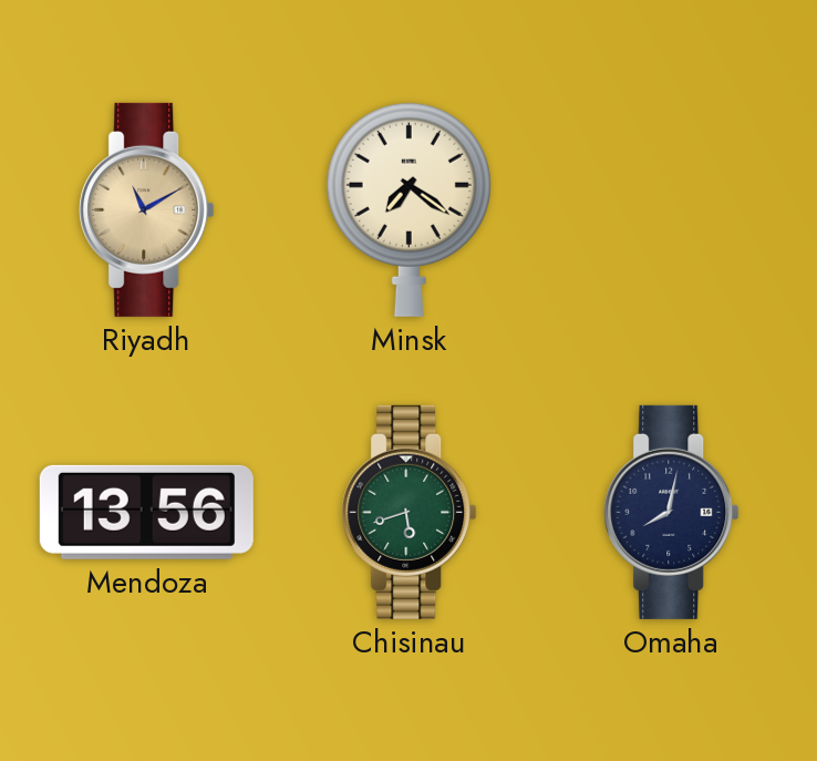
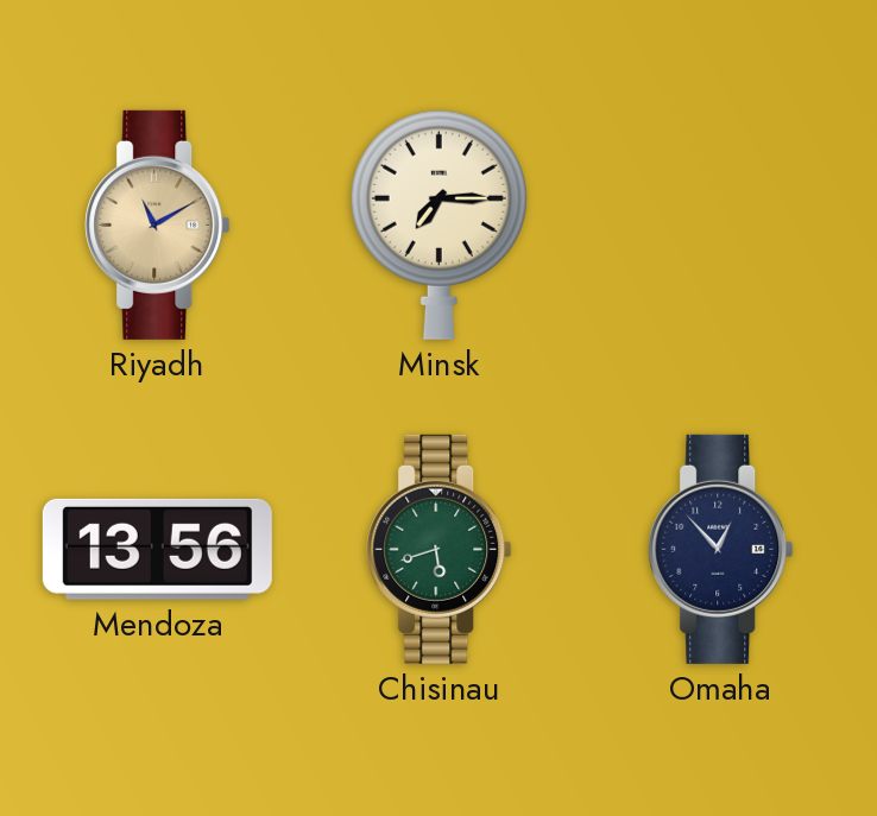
Minsk: 7:21 -> 7:15
Omaha: 8:02 -> 12:53
